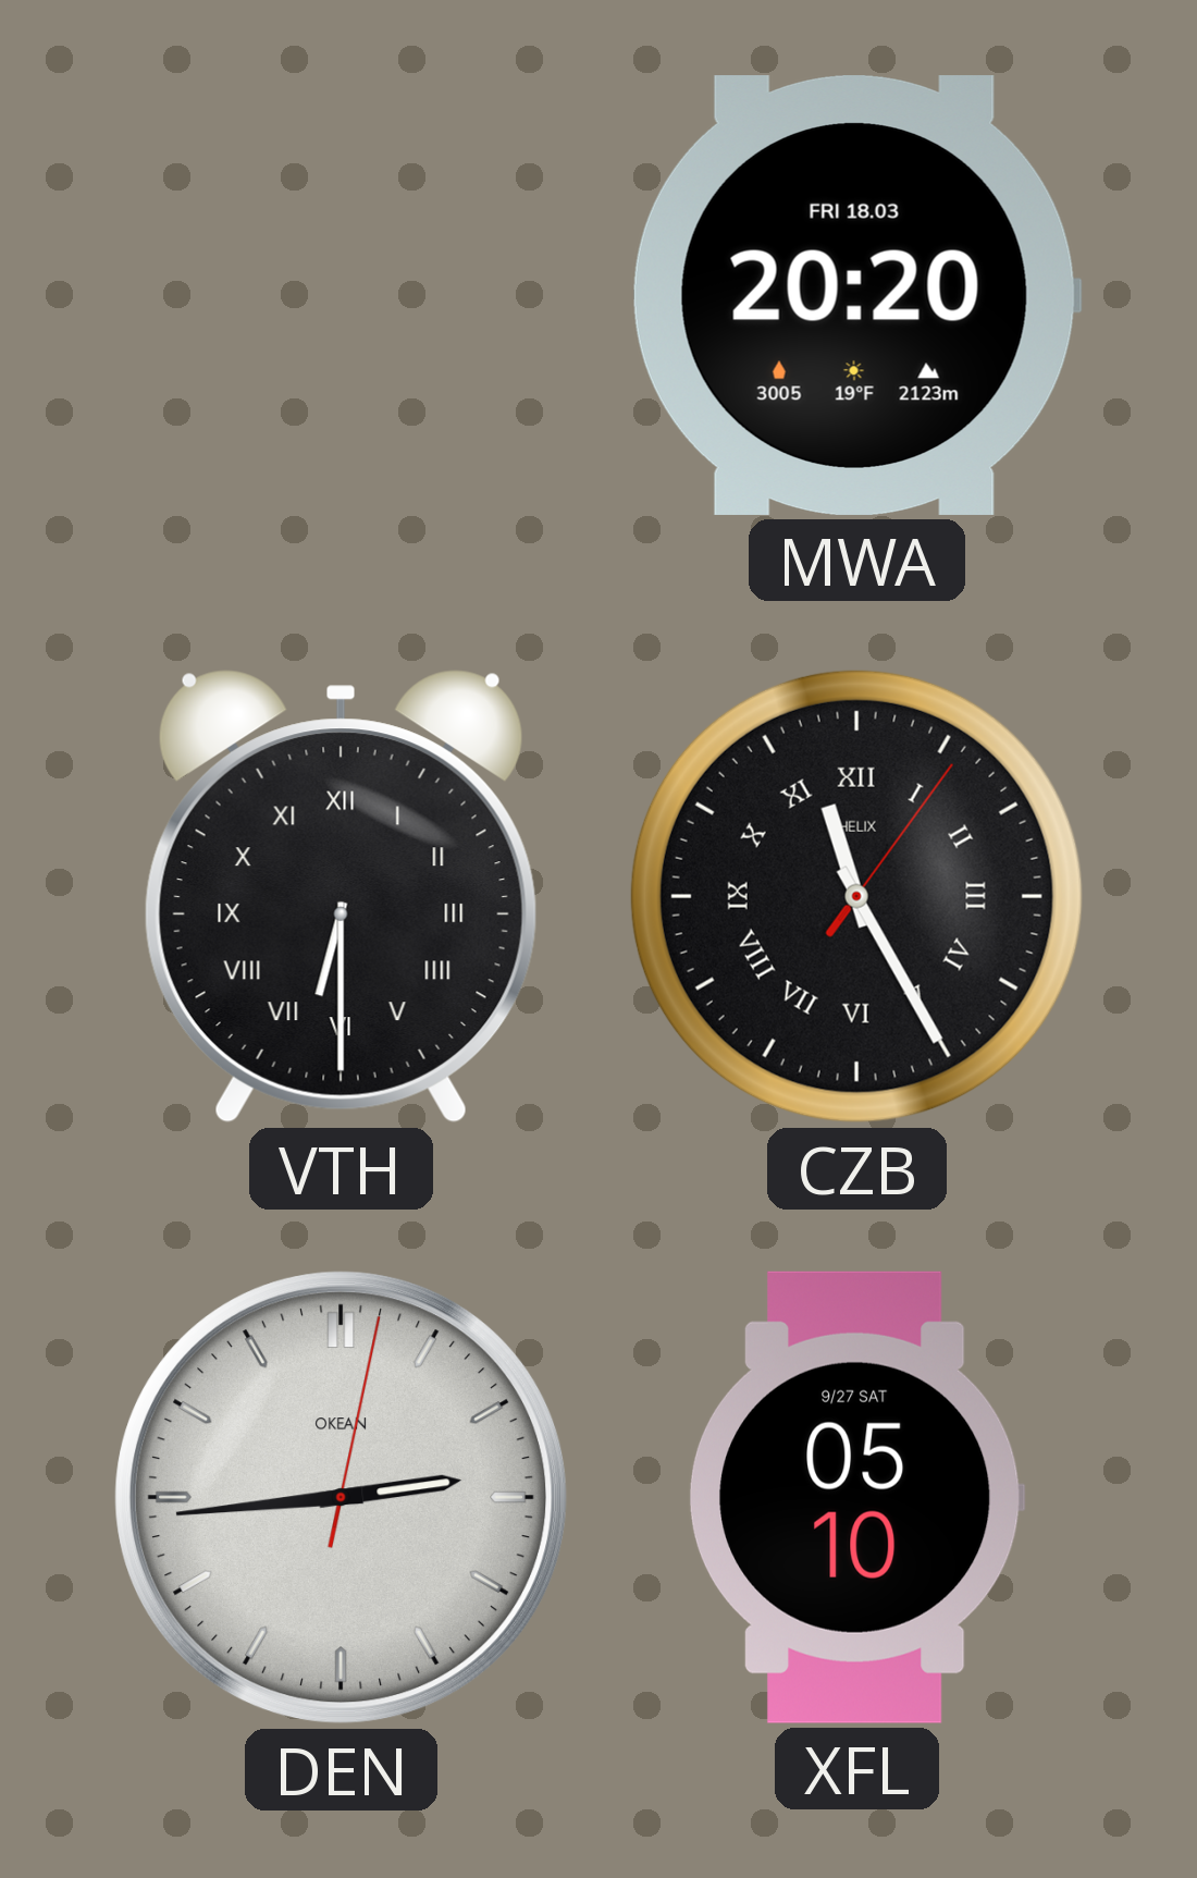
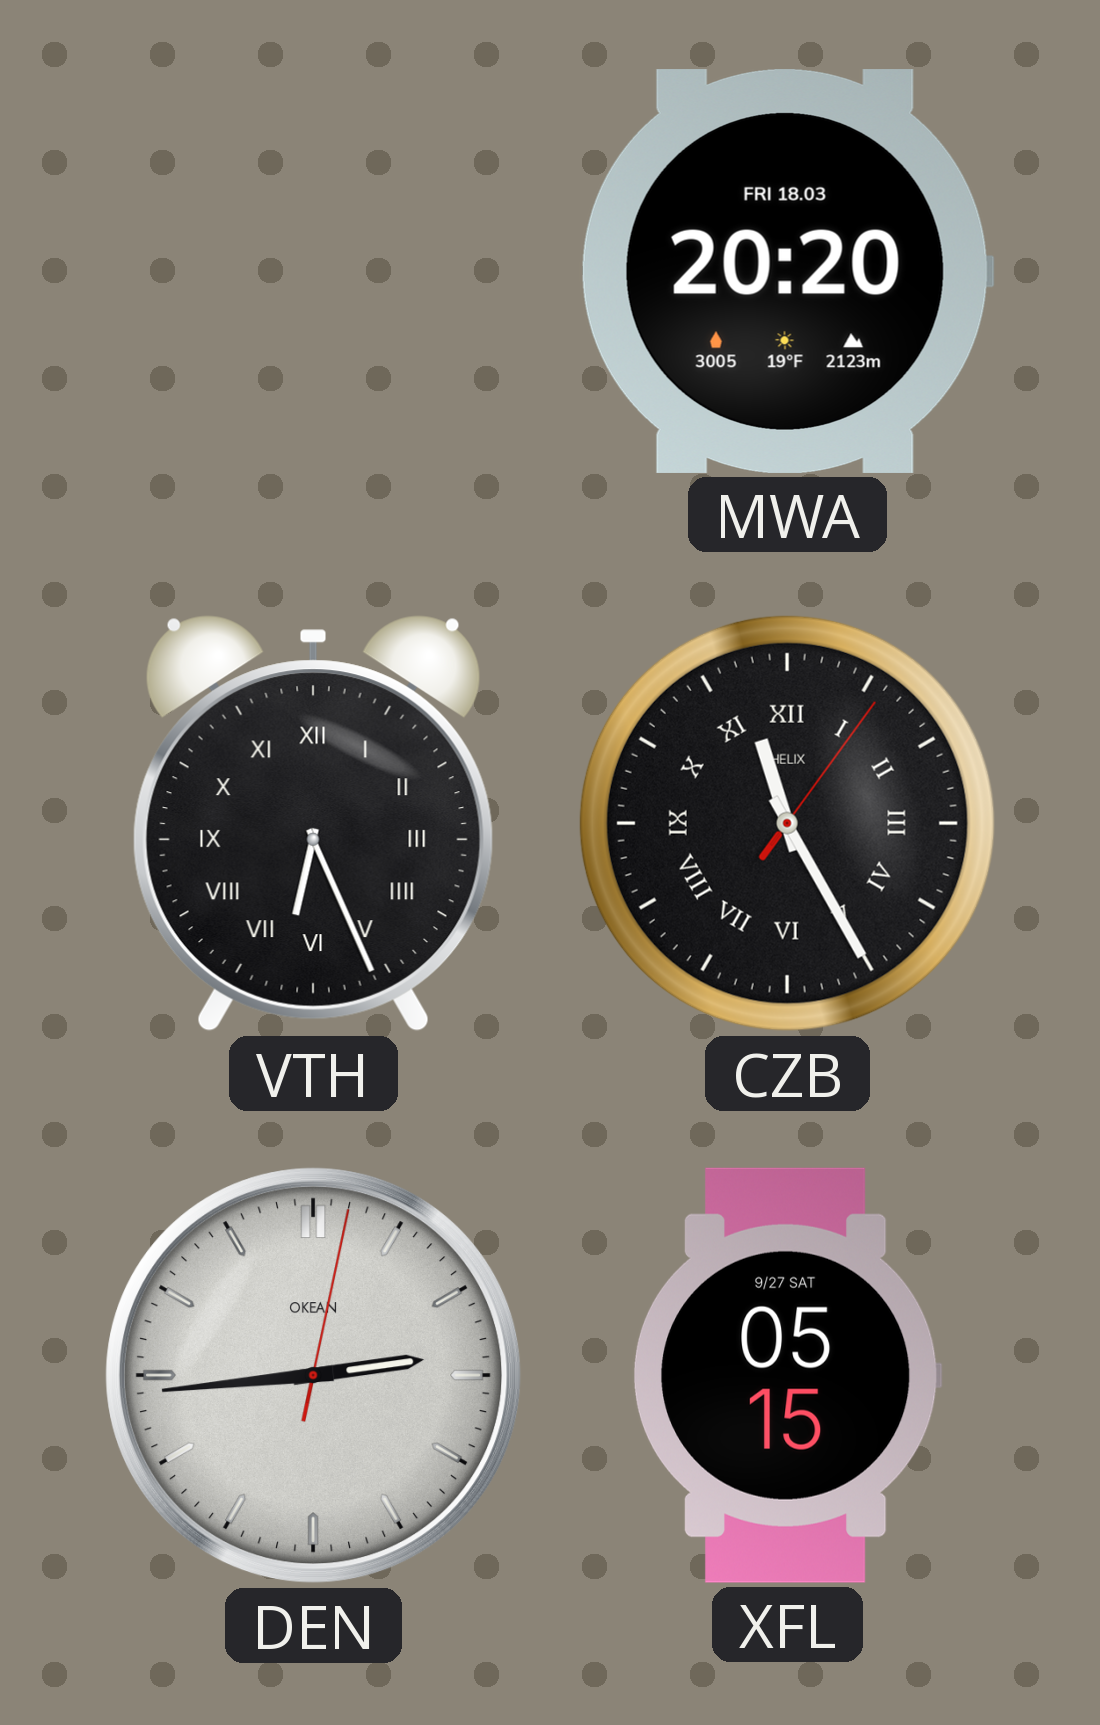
VTH: 6:30 -> 6:26
XFL: 05:10 -> 05:15
